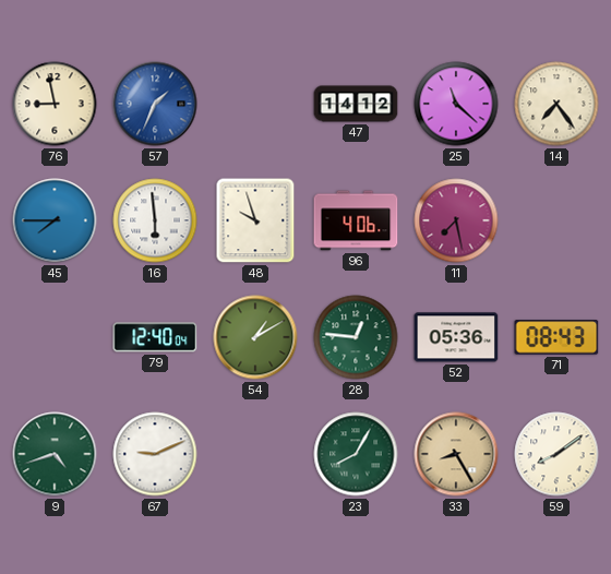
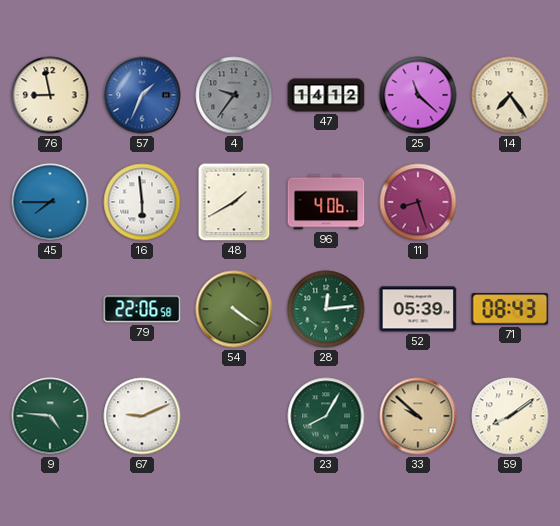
4: none -> 9:36
48: 9:57 -> 1:40
11: 7:28 -> 8:27
79: 12:40 -> 22:06
54: 1:10 -> 4:21
28: 12:46 -> 12:14
52: 05:36 -> 05:39
9: 4:42 -> 4:46
33: 8:25 -> 9:52
